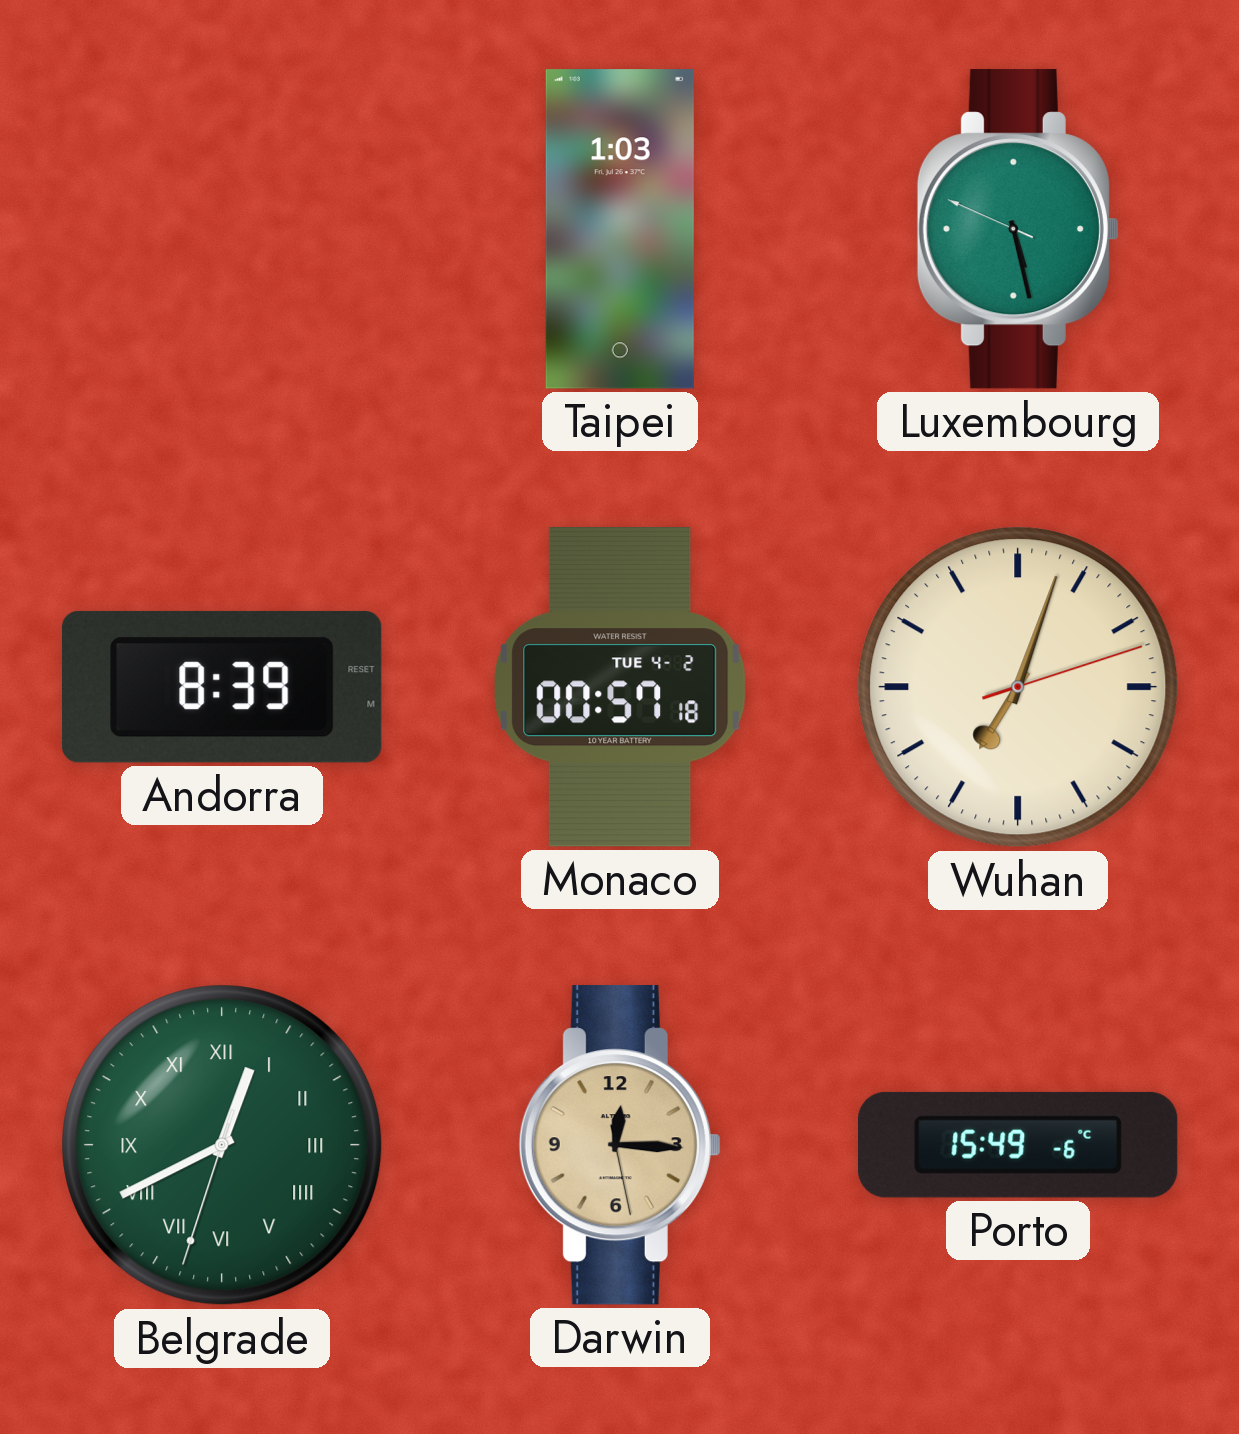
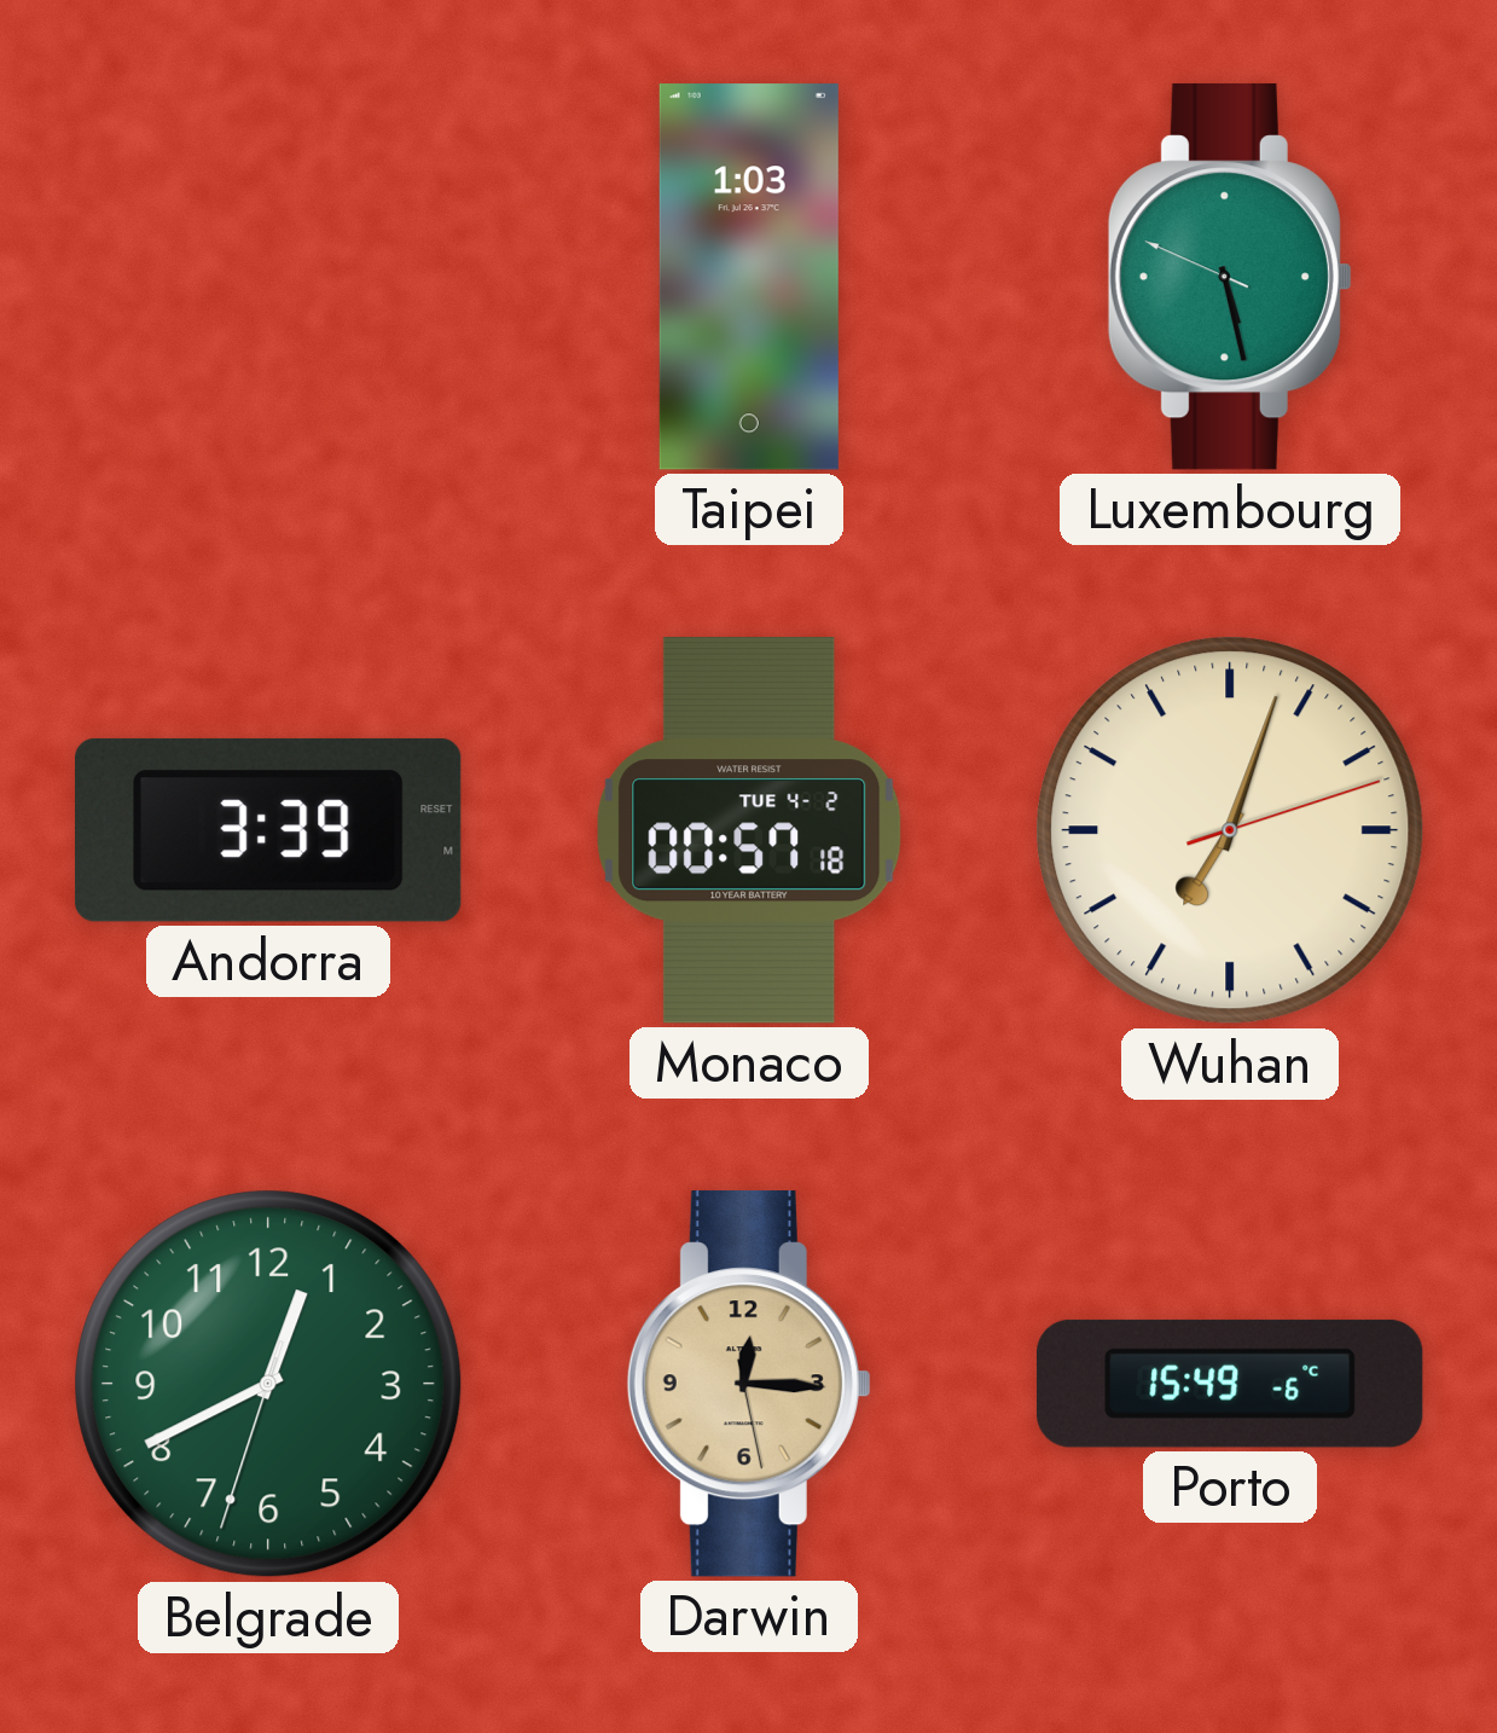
Andorra: 8:39 -> 3:39
Belgrade numerals: Roman -> Arabic
